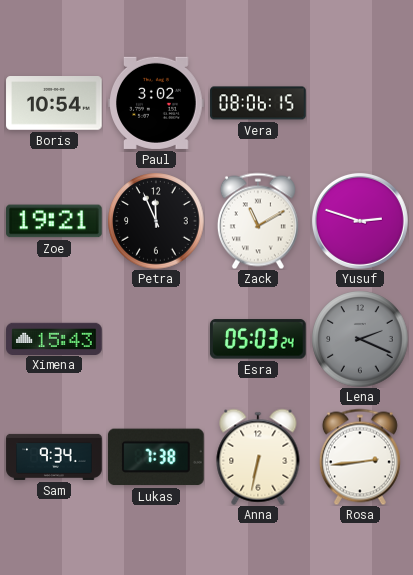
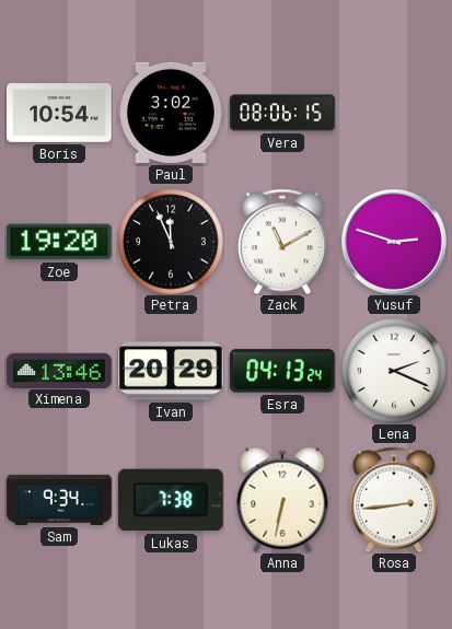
Zoe: 19:21 -> 19:20
Ximena: 15:43 -> 13:46
Ivan: none -> 20:29
Esra: 05:03 -> 04:13
Lena dial: grey -> white
